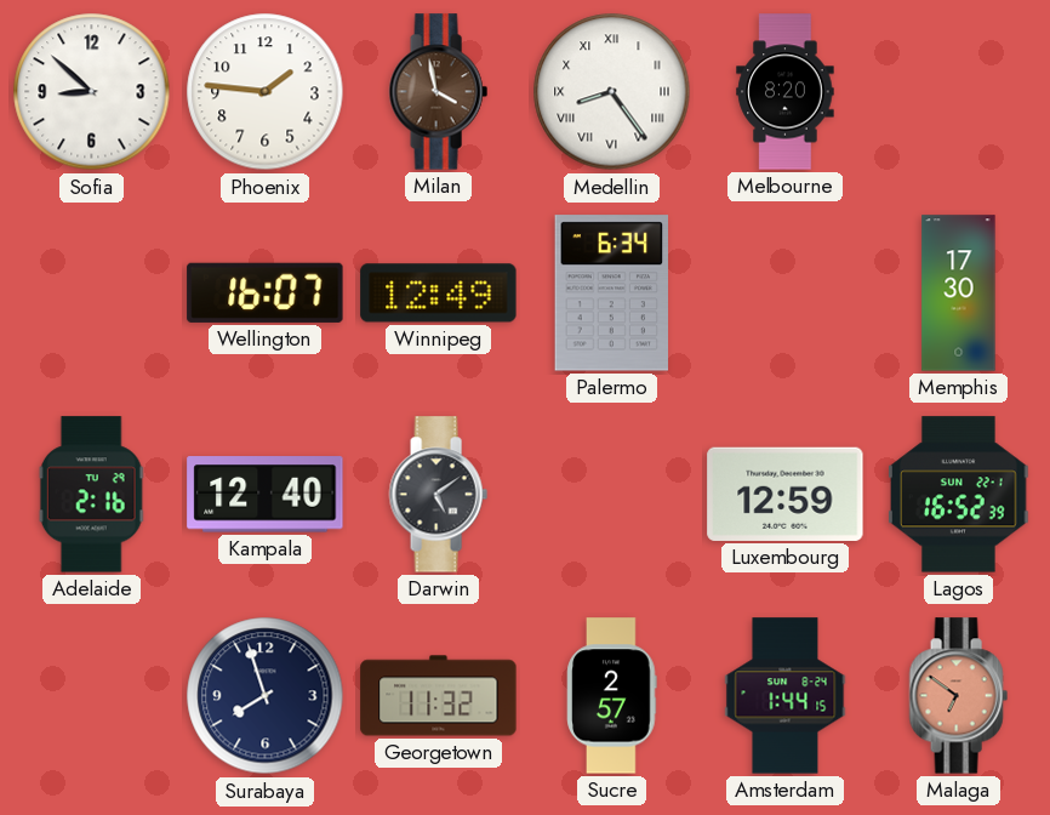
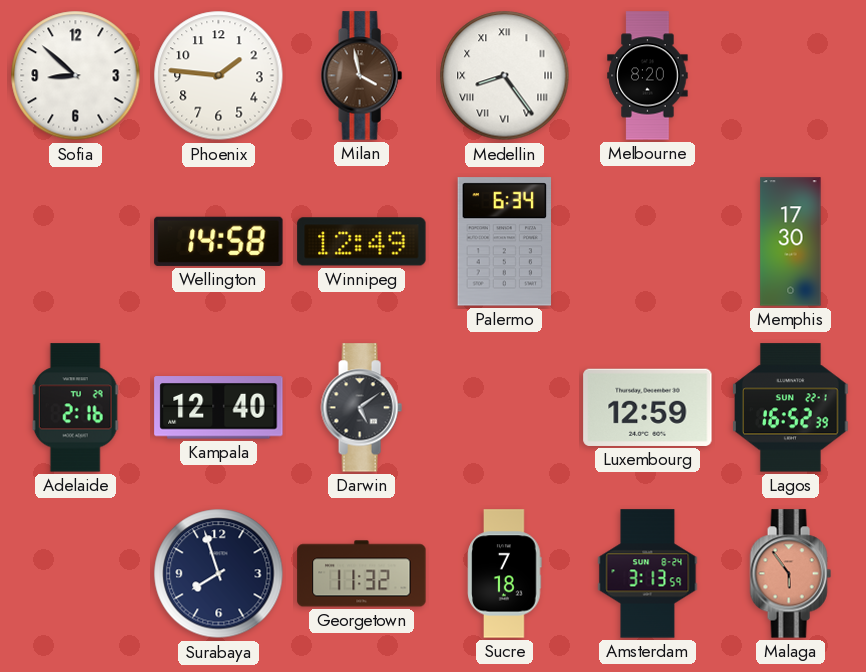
Wellington: 16:07 -> 14:58
Sucre: 2:57 -> 7:18
Amsterdam: 1:44 -> 3:13
Malaga: 6:51 -> 5:54
